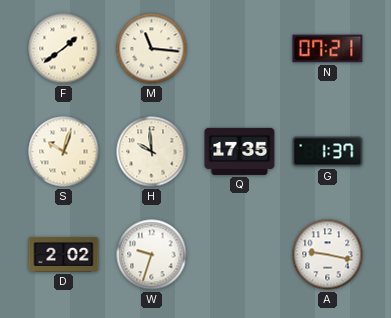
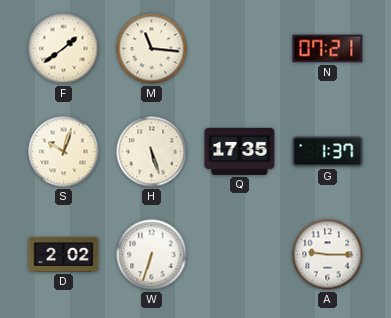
H: 9:59 -> 5:27
W: 9:33 -> 6:33
A: 9:17 -> 9:15
